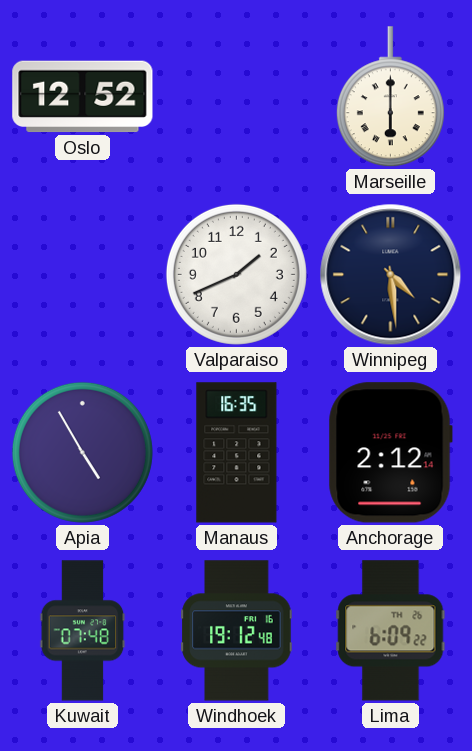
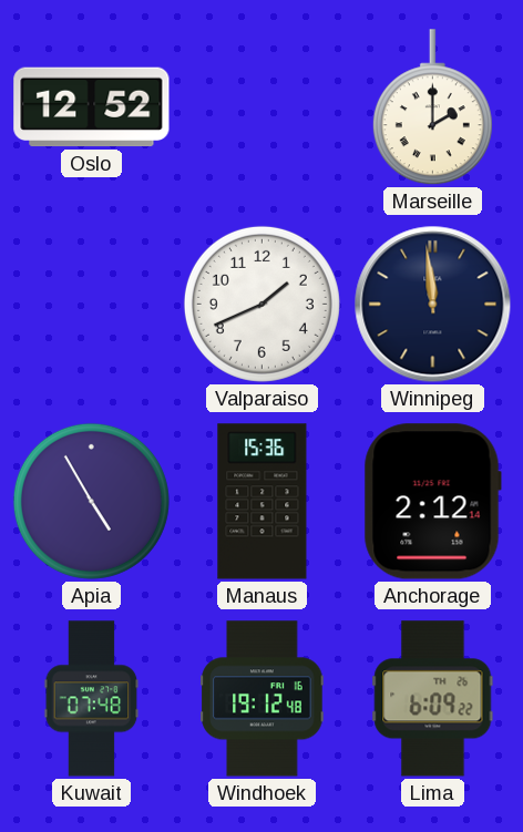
Marseille: 6:00 -> 2:00
Winnipeg: 4:29 -> 11:59
Manaus: 16:35 -> 15:36
